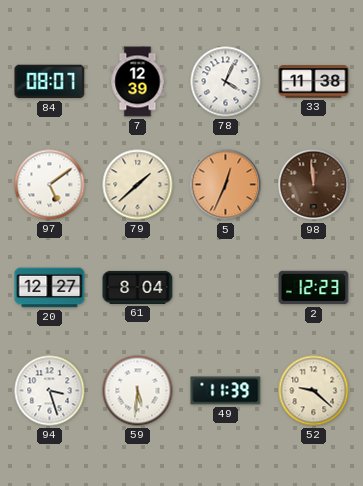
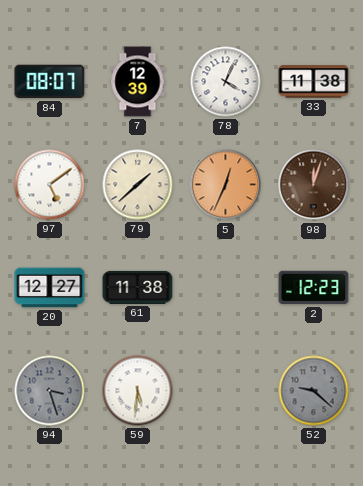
98: 11:59 -> 12:03
61: 8:04 -> 11:38
94 dial: white -> grey
49: 11:39 -> none
52 dial: cream -> grey
